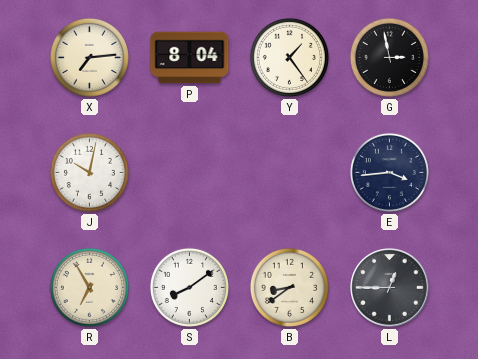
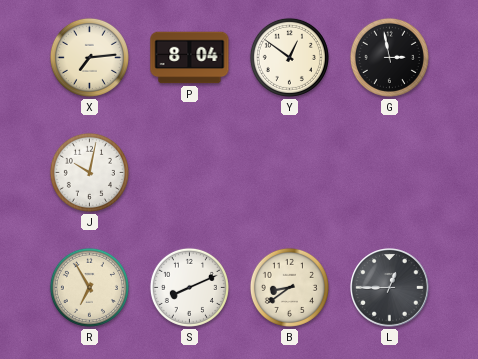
Y: 1:24 -> 12:51
E: 3:44 -> none
S: 8:09 -> 8:11
